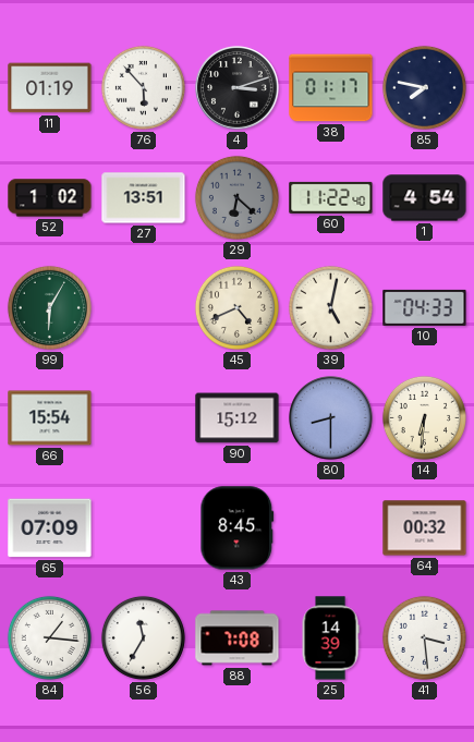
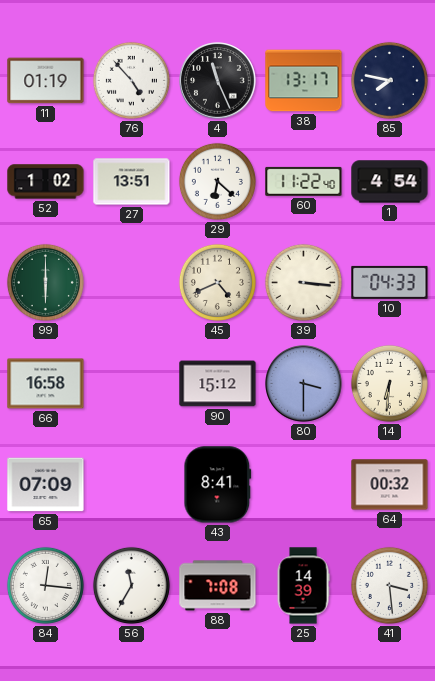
76: 5:53 -> 4:53
4: 3:12 -> 11:26
38: 01:17 -> 13:17
29 dial: grey -> white
99: 6:05 -> 6:00
39: 5:02 -> 3:16
66: 15:54 -> 16:58
80: 8:30 -> 3:30
43: 8:45 -> 8:41
84: 1:16 -> 12:16
